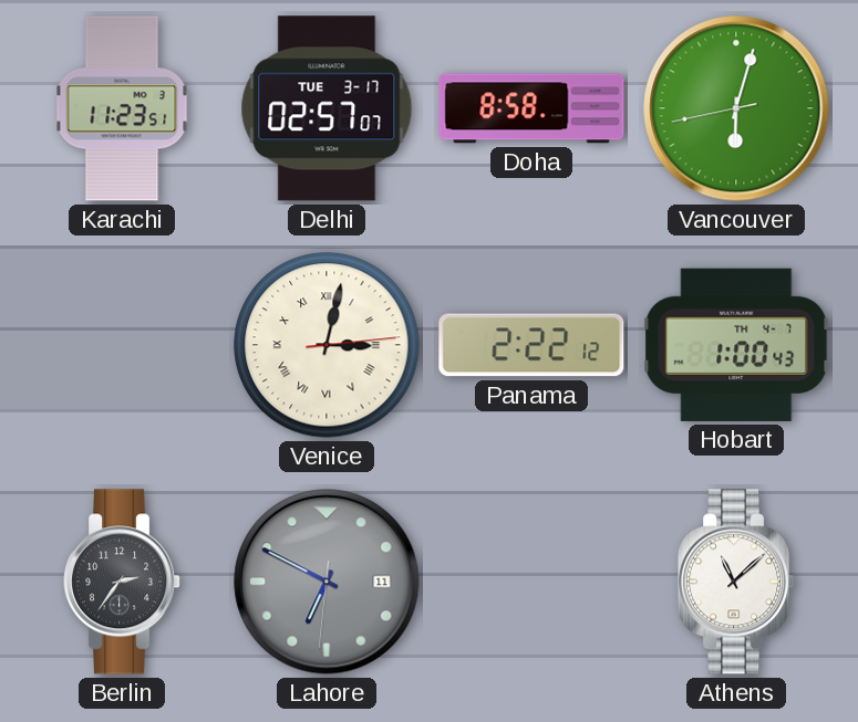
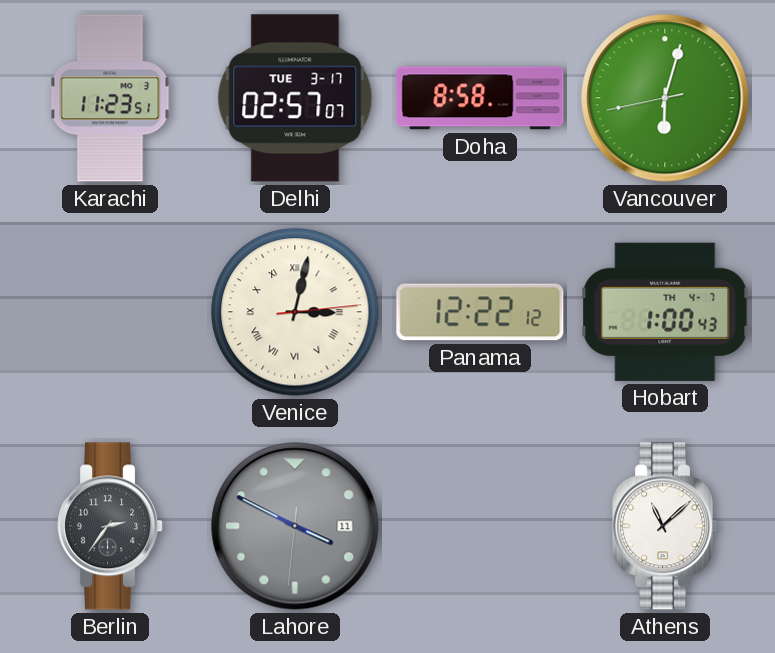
Panama: 2:22 -> 12:22
Lahore: 6:49 -> 3:49
